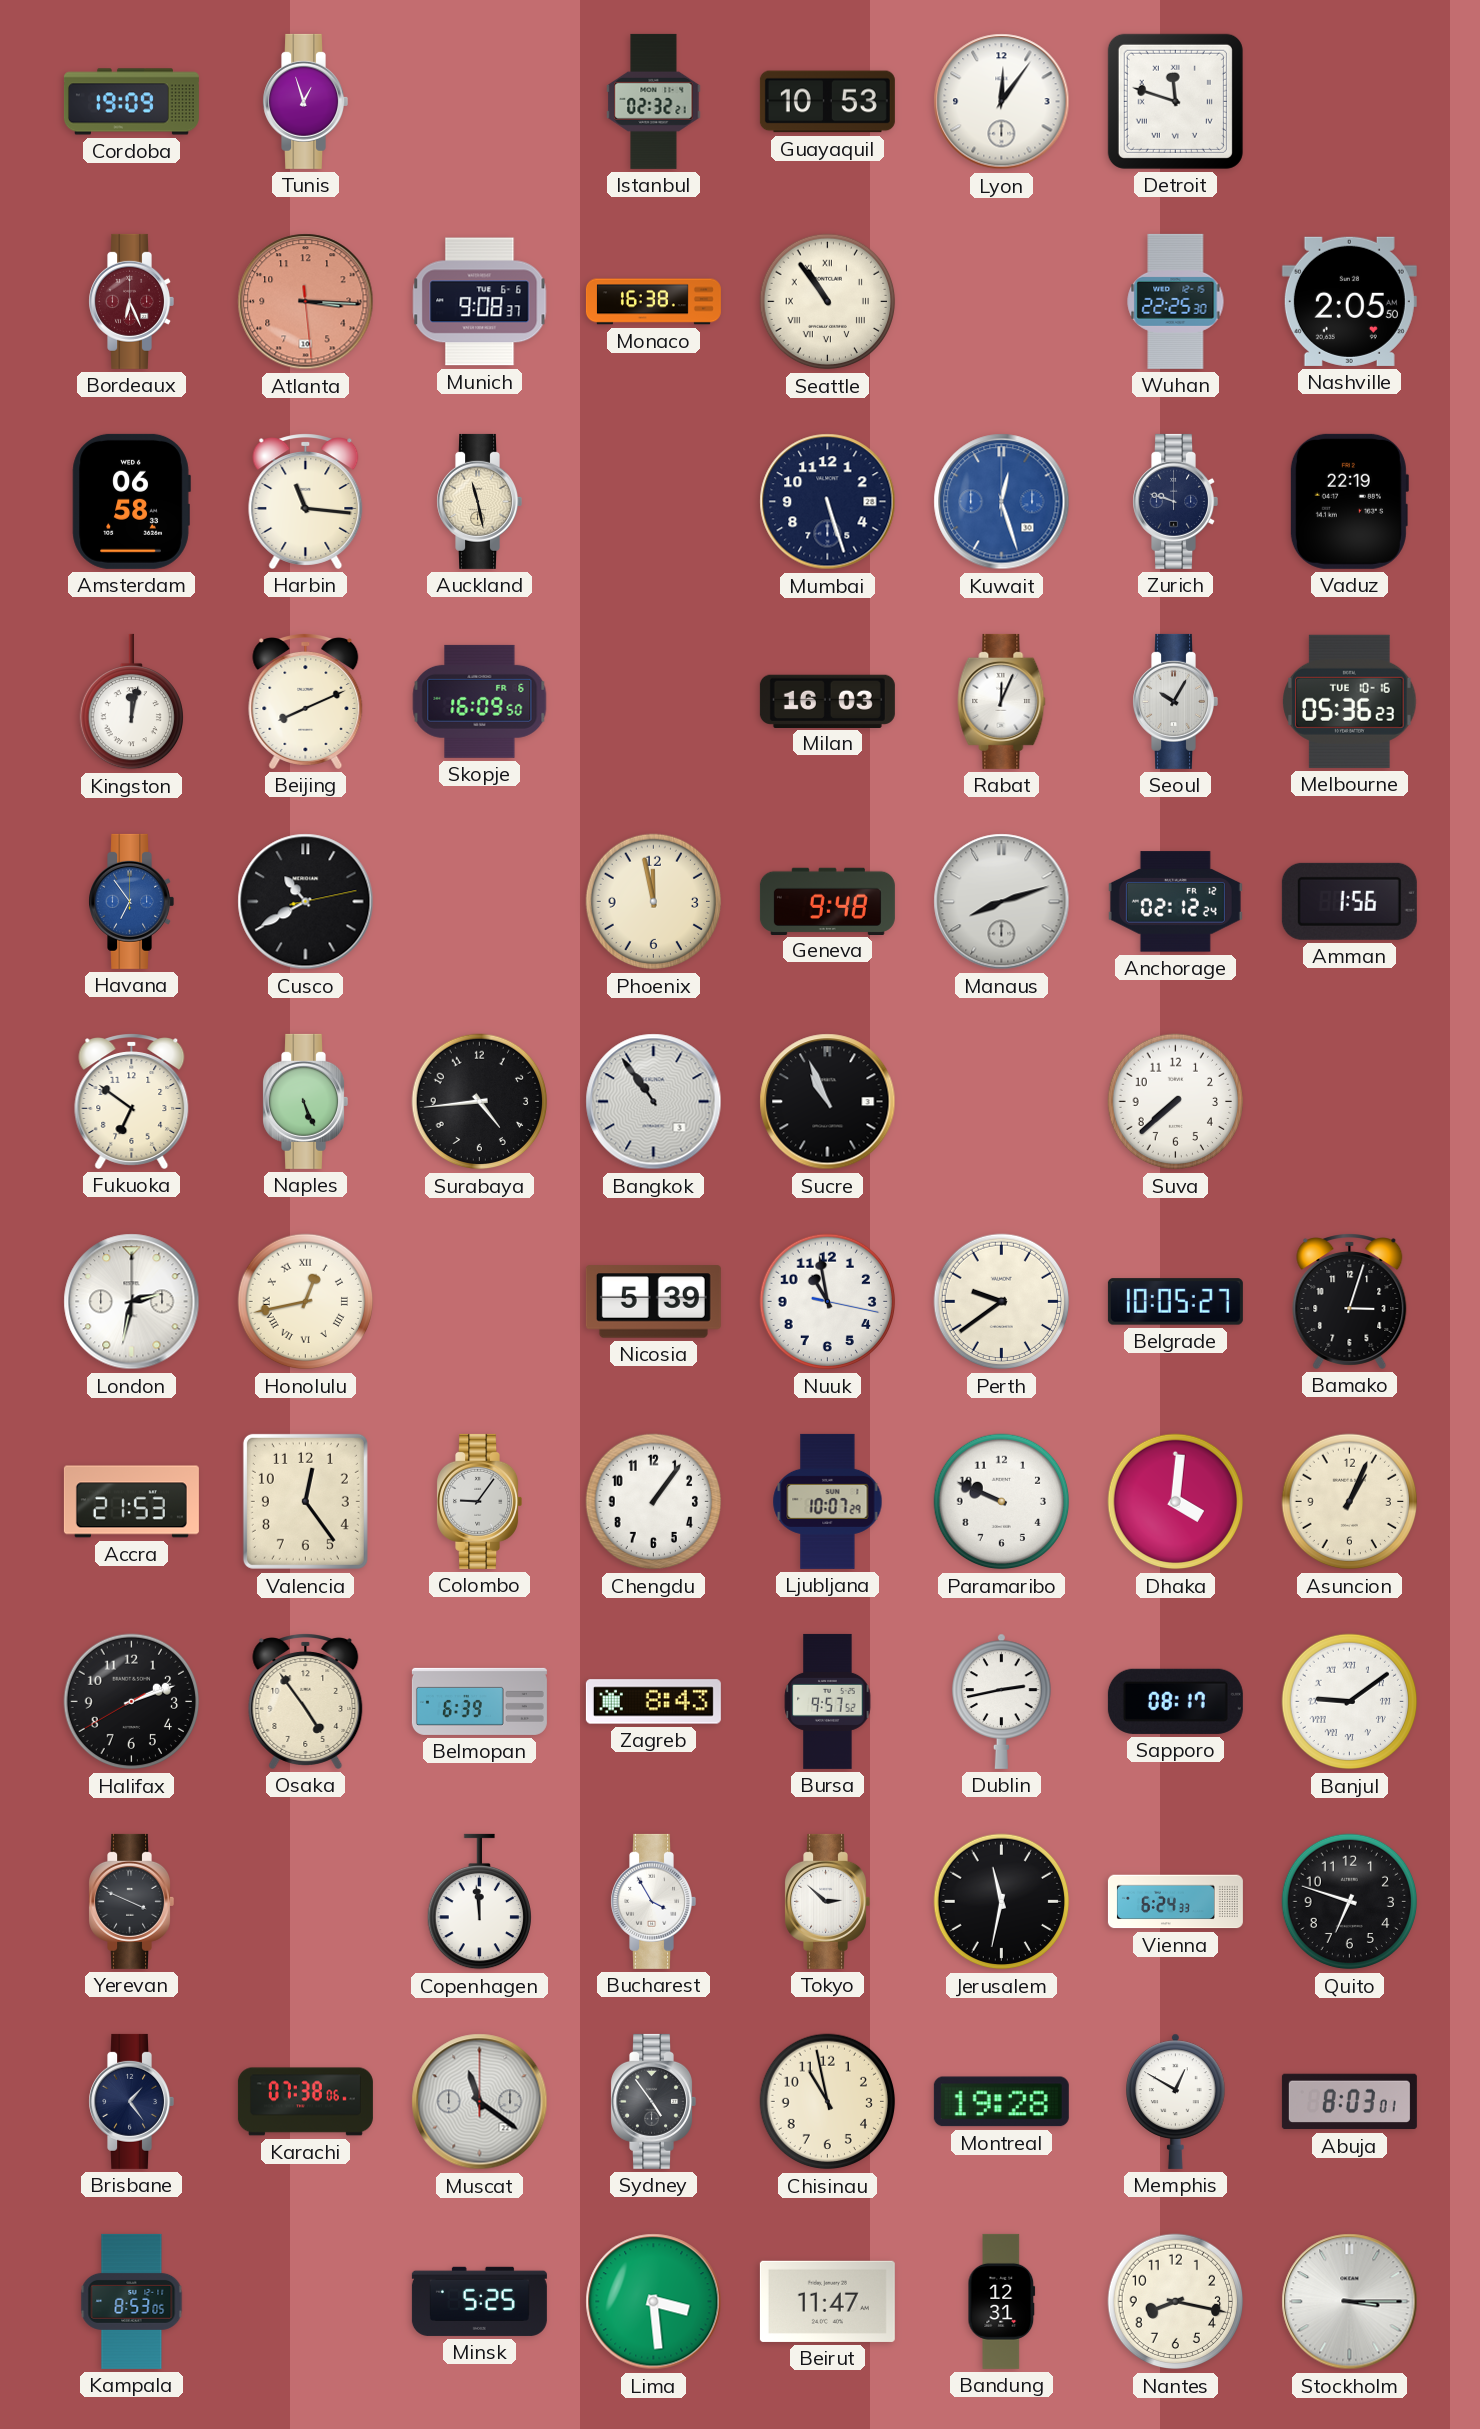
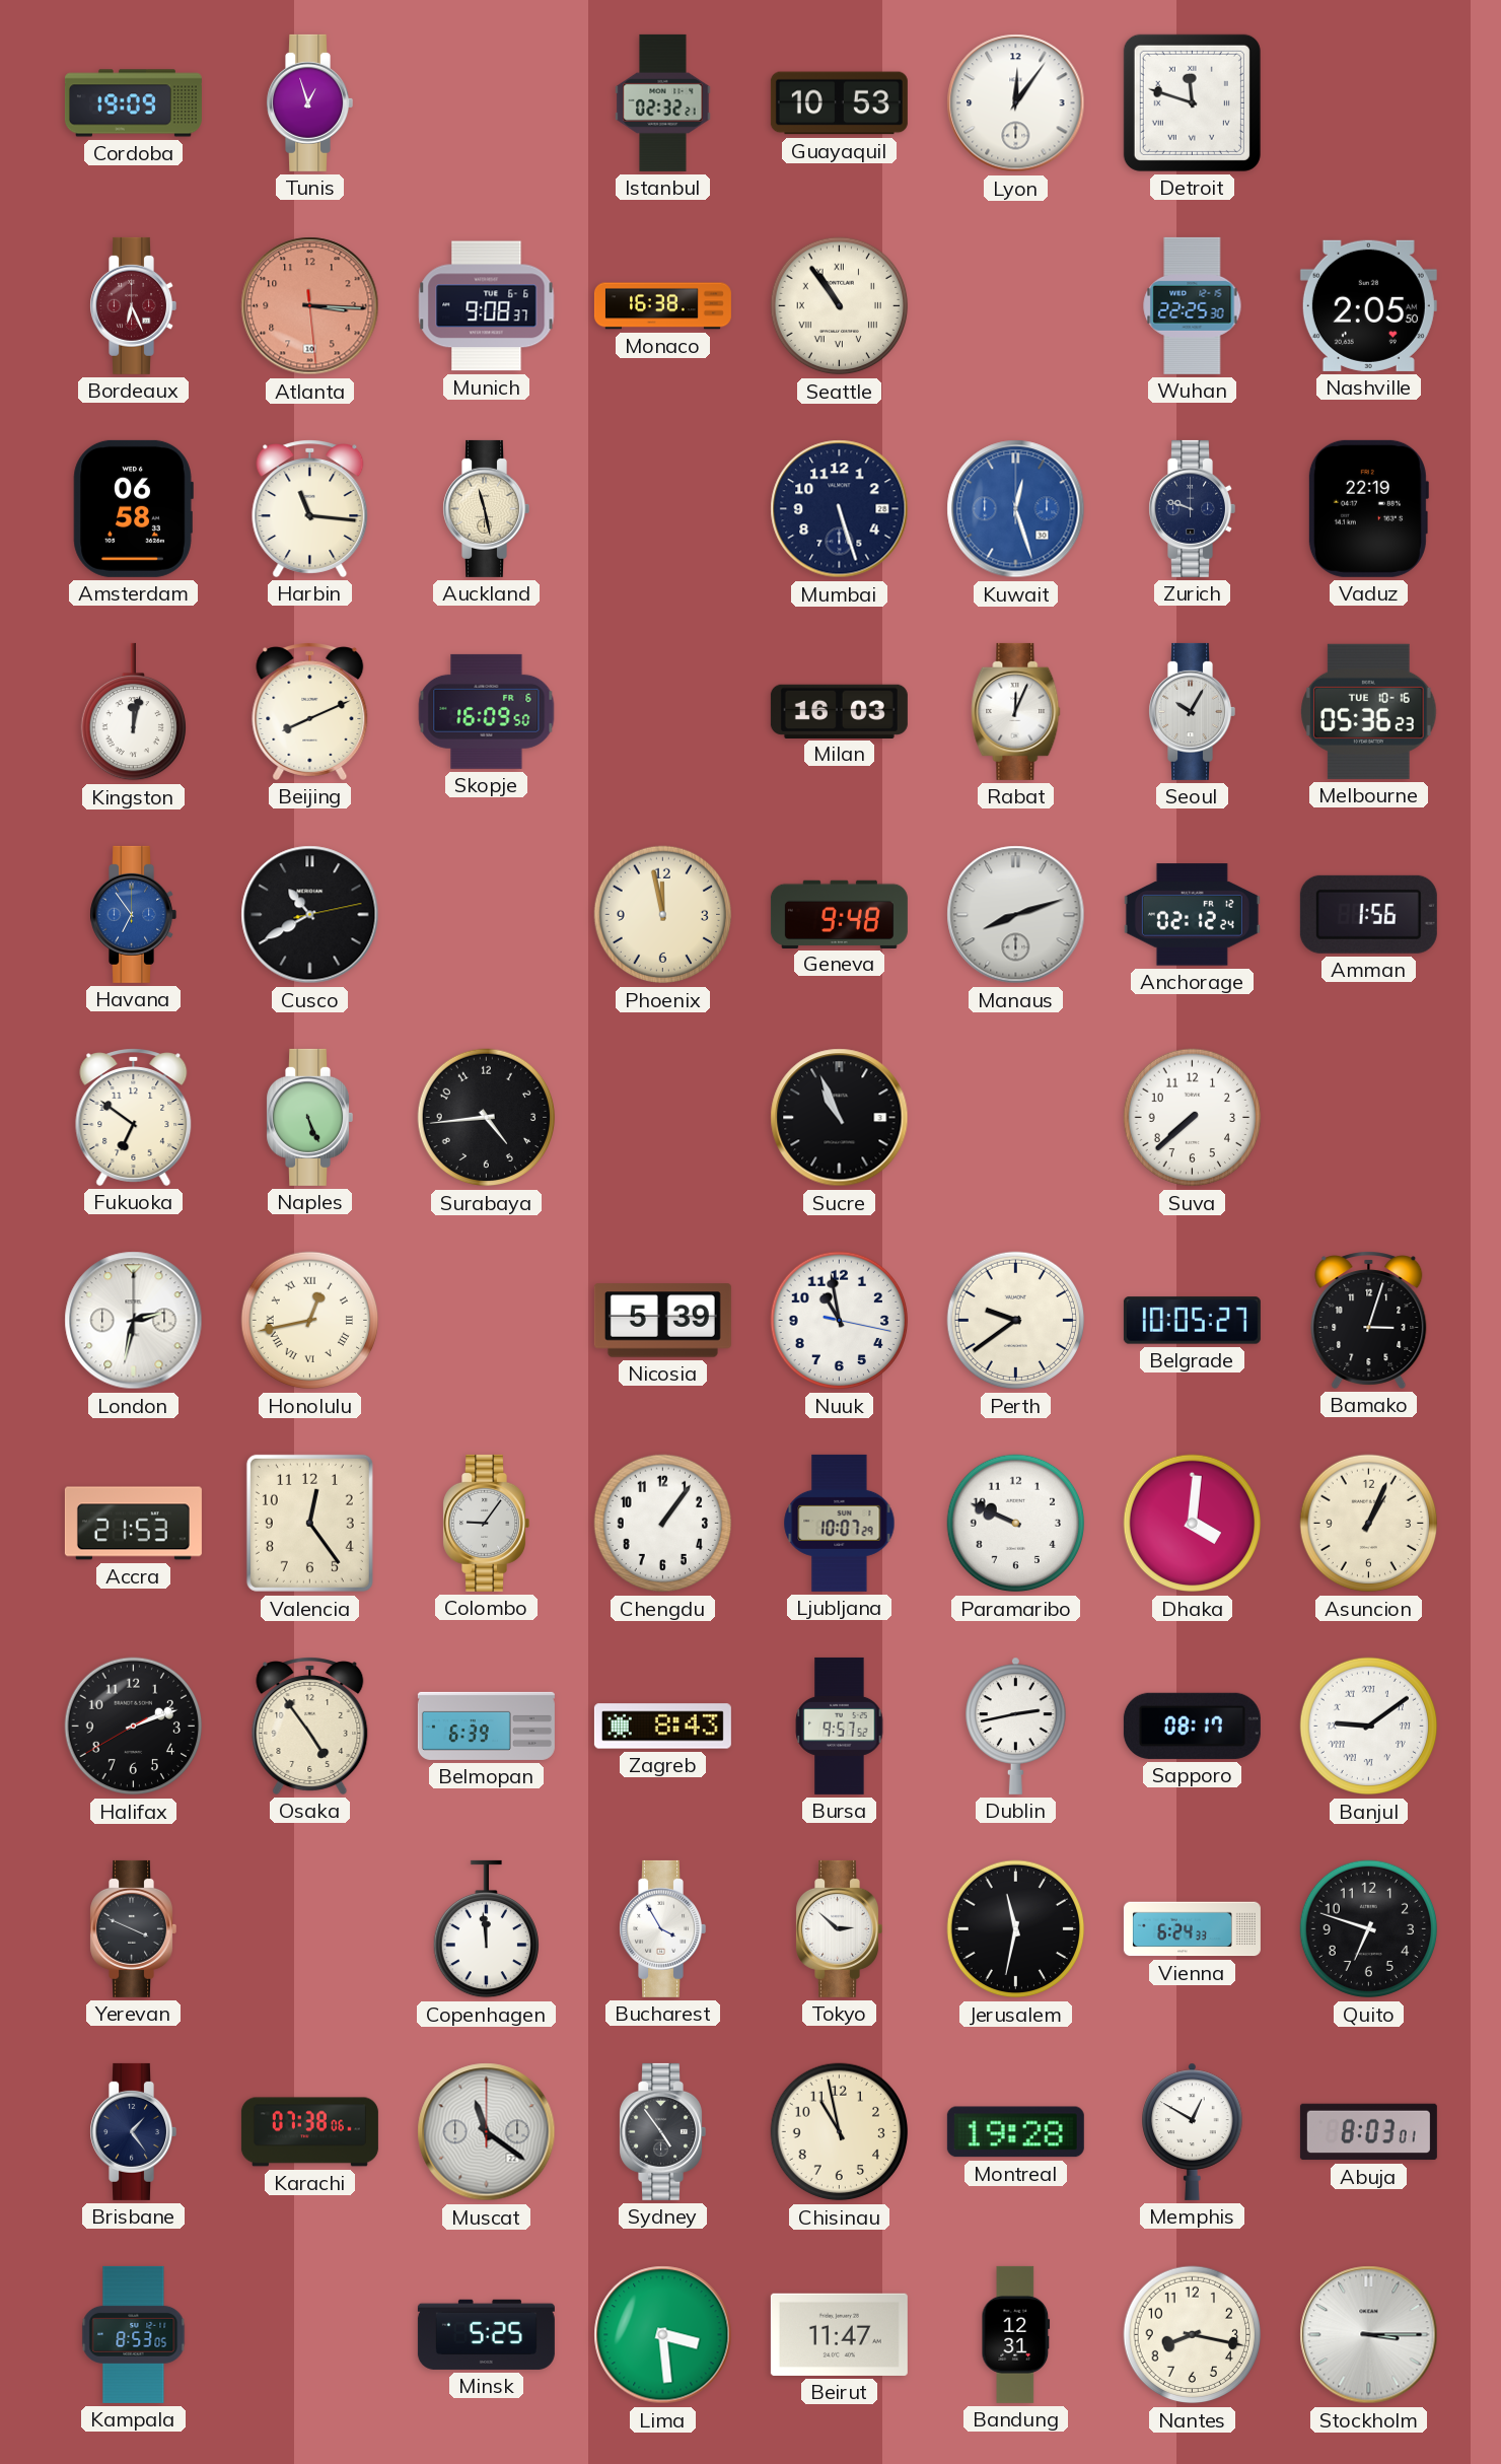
Bangkok: 10:54 -> none
